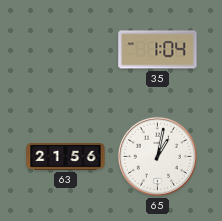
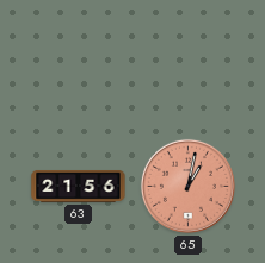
35: 1:04 -> none
65 dial: white -> salmon
